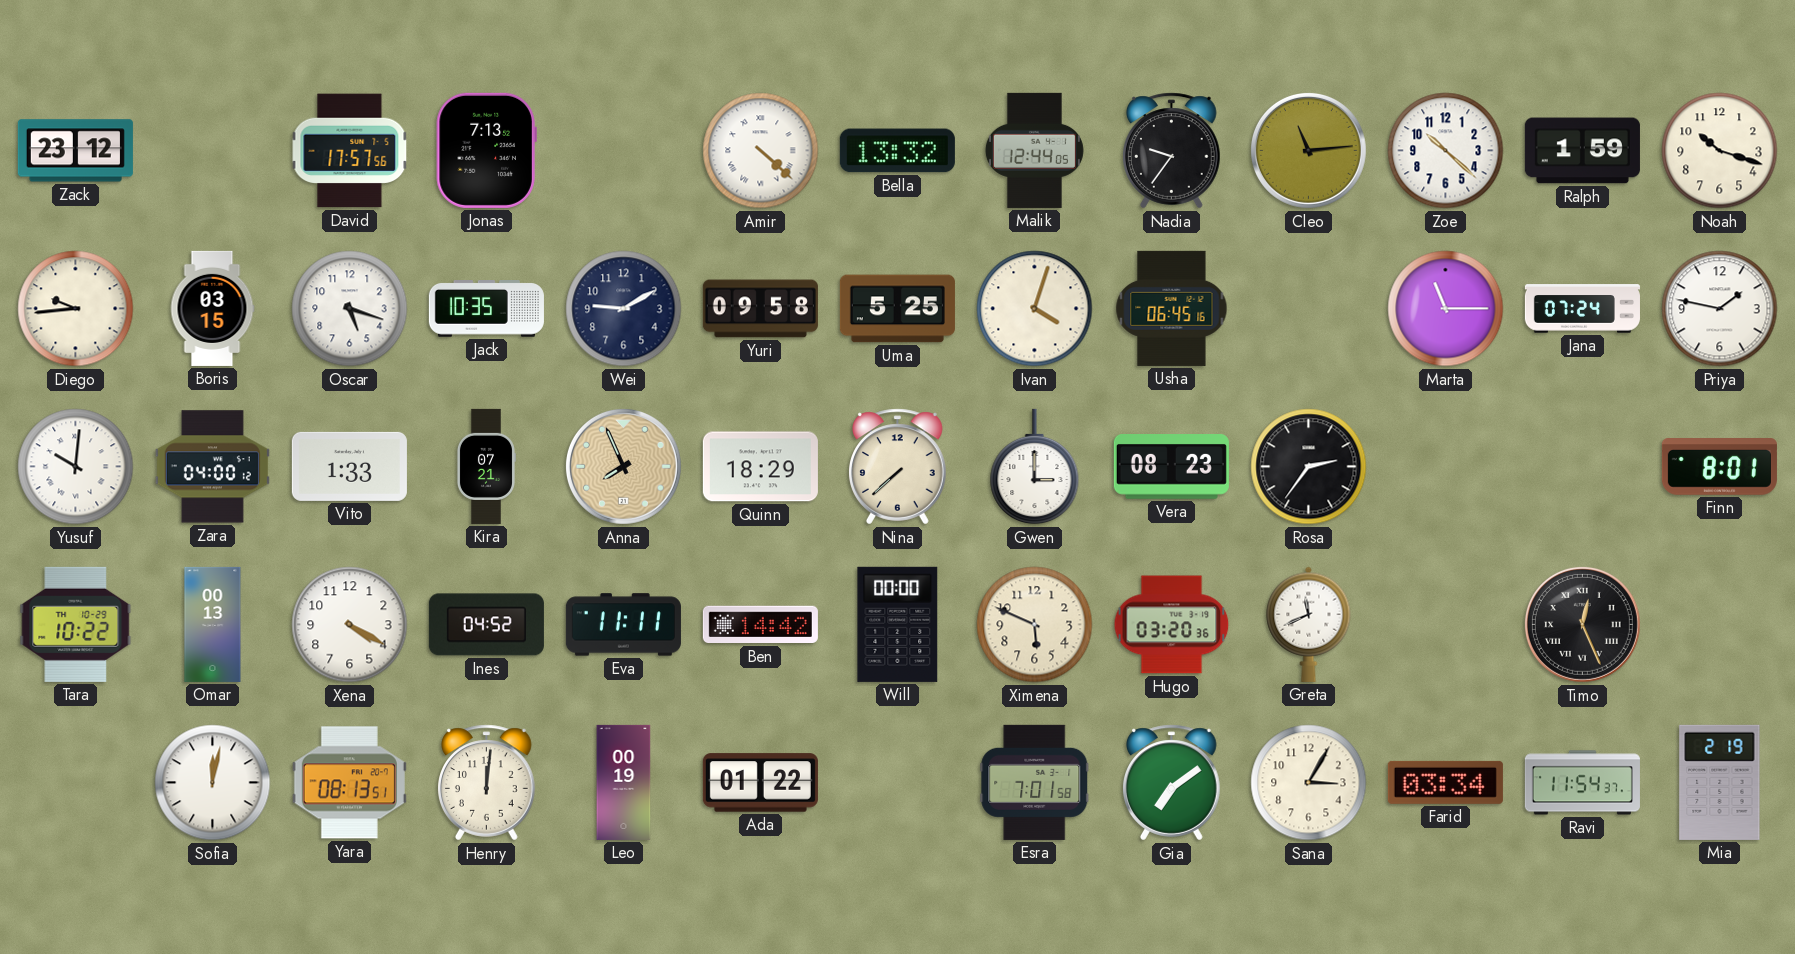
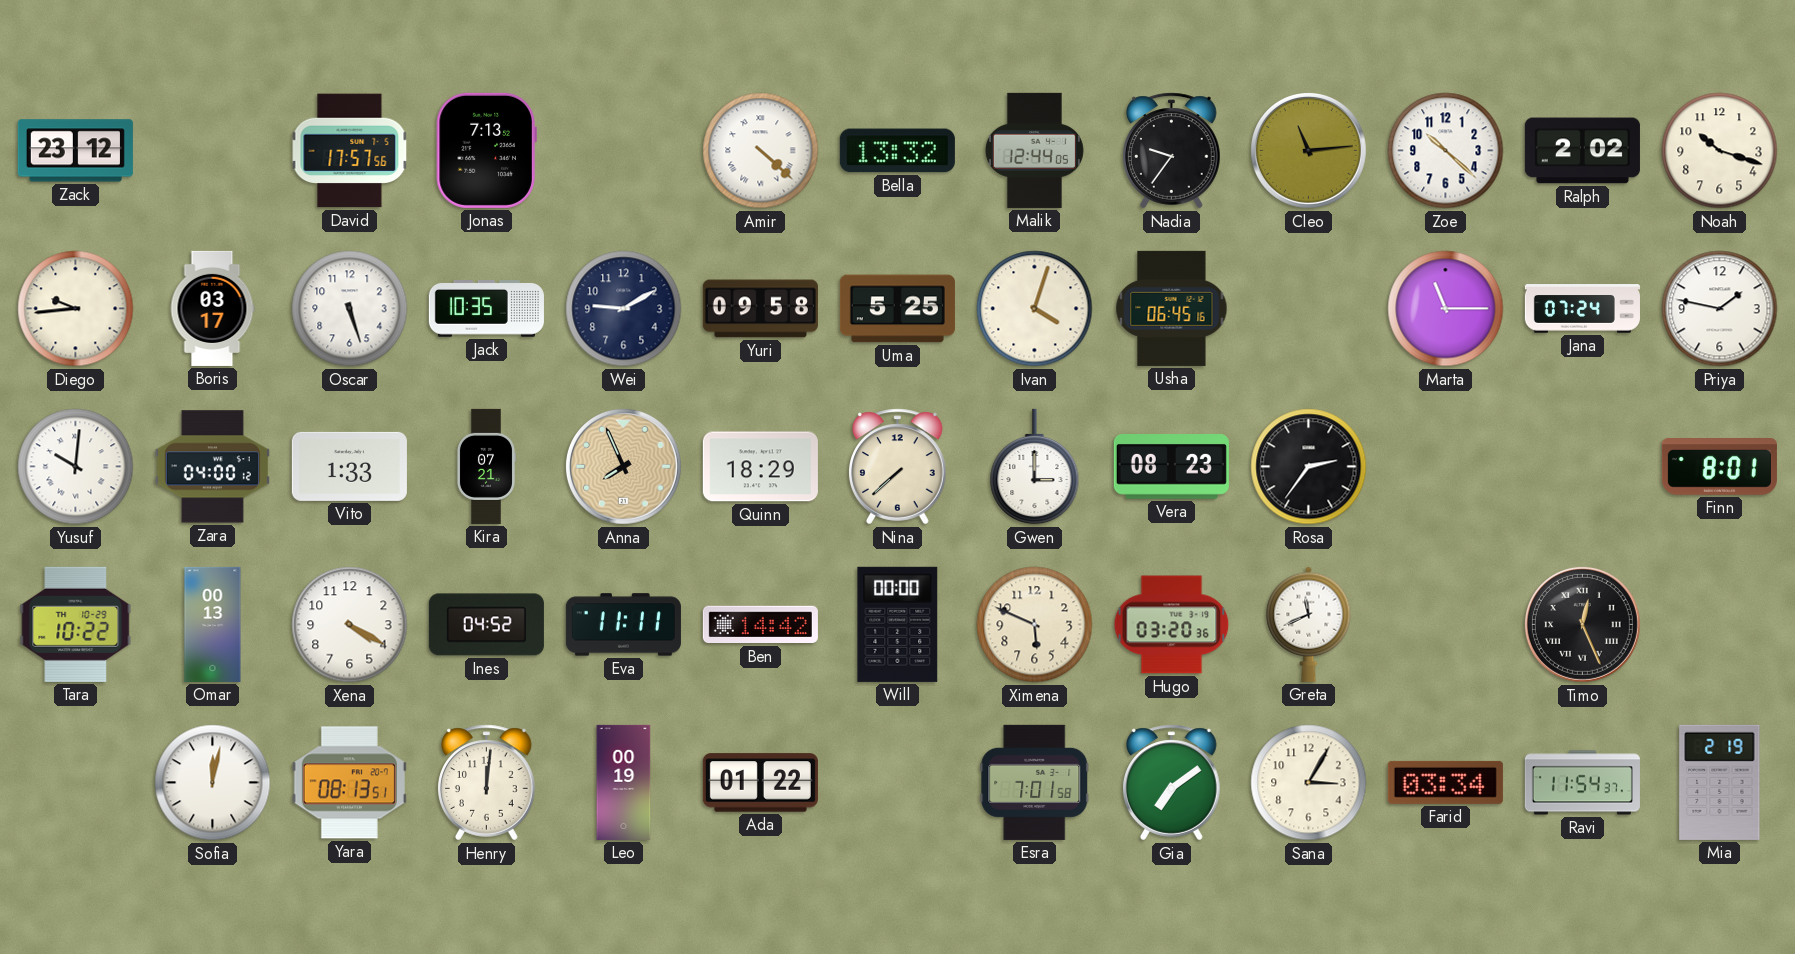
Ralph: 1:59 -> 2:02
Boris: 03:15 -> 03:17
Oscar: 5:18 -> 5:27
